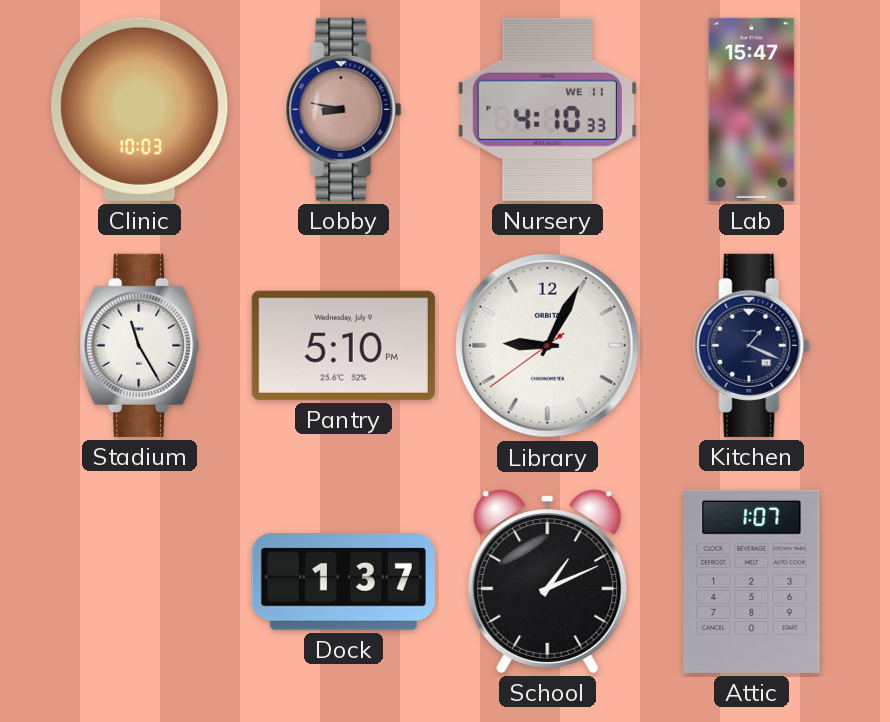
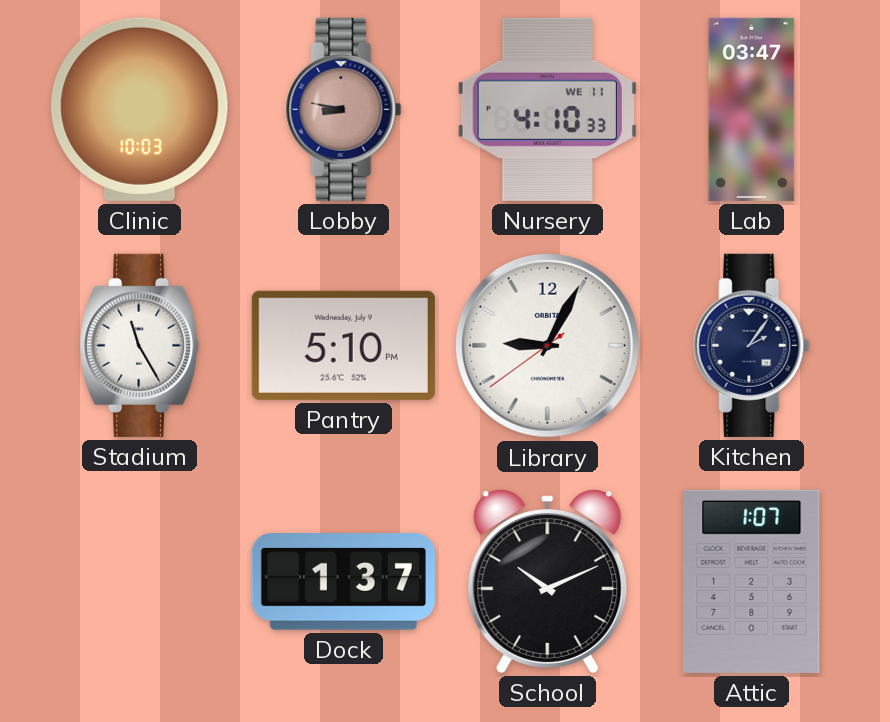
Lab: 15:47 -> 03:47
Kitchen: 1:19 -> 2:06
School: 1:11 -> 10:11
